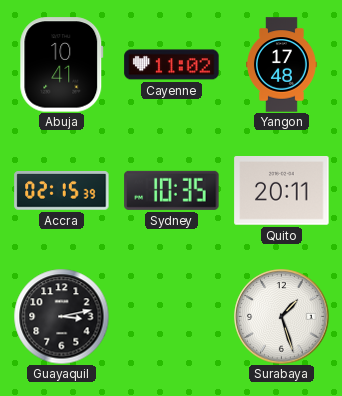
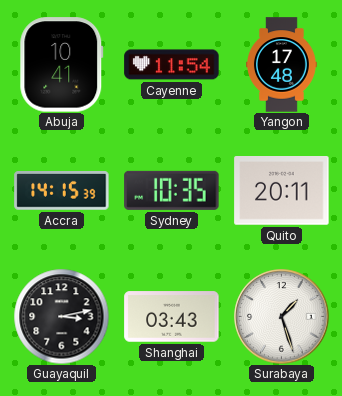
Cayenne: 11:02 -> 11:54
Accra: 02:15 -> 14:15
Shanghai: none -> 03:43
